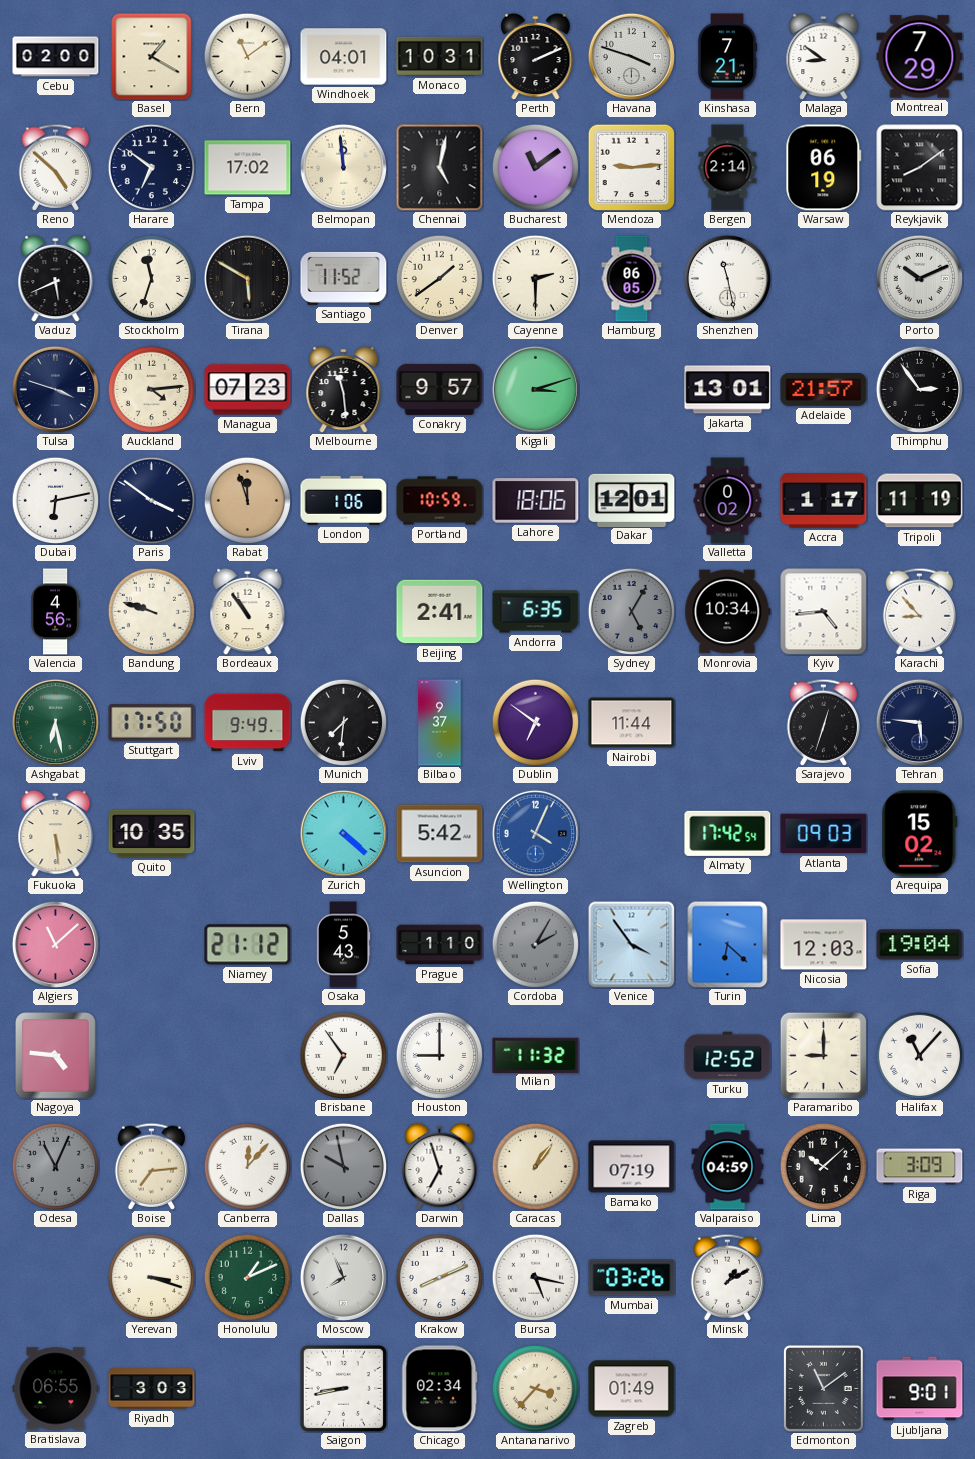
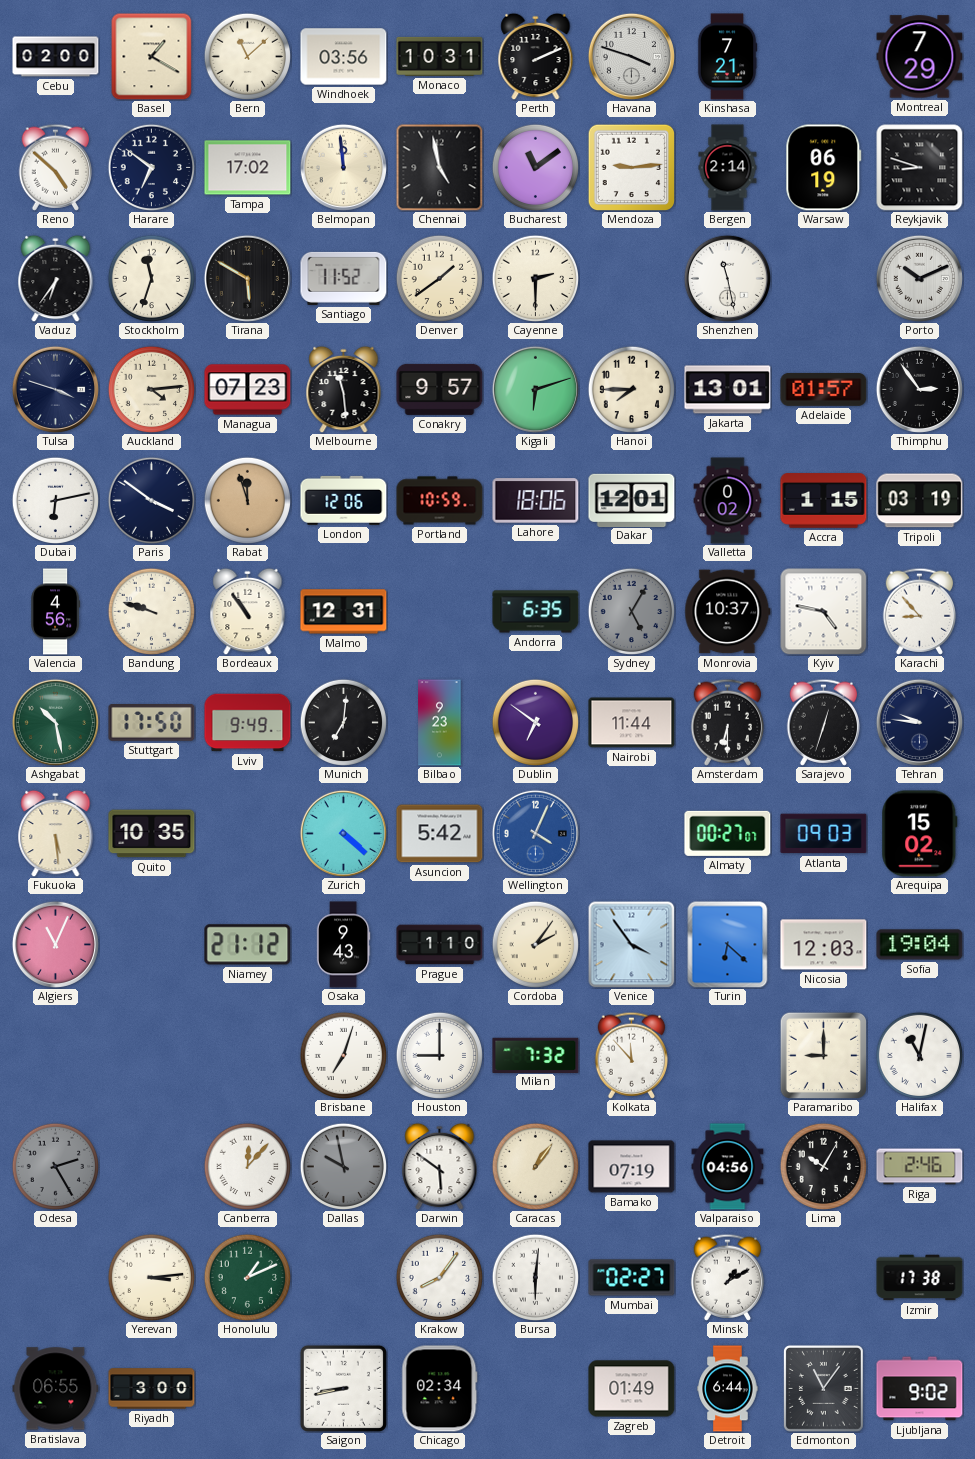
Bern: 11:09 -> 11:08
Windhoek: 04:01 -> 03:56
Malaga: 8:51 -> none
Chennai: 5:02 -> 4:58
Reykjavik: 8:09 -> 8:48
Vaduz: 5:41 -> 6:36
Hamburg: 06:05 -> none
Kigali: 3:12 -> 6:12
Hanoi: none -> 7:45
Adelaide: 21:57 -> 01:57
London: 1:06 -> 12:06
Accra: 1:17 -> 1:15
Tripoli: 11:19 -> 03:19
Malmo: none -> 12:31
Beijing: 2:41 -> none
Monrovia: 10:34 -> 10:37
Kyiv: 4:44 -> 4:47
Ashgabat: 6:28 -> 10:28
Munich: 7:31 -> 7:01
Bilbao: 9:37 -> 9:23
Amsterdam: none -> 6:30
Tehran: 5:46 -> 9:46
Almaty: 17:42 -> 00:27
Algiers: 11:08 -> 11:04
Osaka: 5:43 -> 9:43
Cordoba: 2:05 -> 2:06
Cordoba dial: grey -> cream
Nagoya: 4:46 -> none
Brisbane: 6:54 -> 7:03
Milan: 11:32 -> 7:32
Kolkata: none -> 11:53
Turku: 12:52 -> none
Halifax: 11:07 -> 11:02
Odesa: 11:04 -> 2:25
Boise: 7:14 -> none
Darwin: 6:57 -> 5:51
Valparaiso: 04:59 -> 04:56
Lima: 10:08 -> 10:05
Riga: 3:09 -> 2:46
Yerevan: 3:18 -> 3:14
Moscow: 7:56 -> none
Krakow: 8:11 -> 8:06
Bursa: 5:17 -> 6:01
Mumbai: 03:26 -> 02:27
Izmir: none -> 17:38
Riyadh: 3:03 -> 3:00
Antananarivo: 3:37 -> none
Detroit: none -> 6:44
Edmonton: 11:09 -> 11:06
Ljubljana: 9:01 -> 9:02
